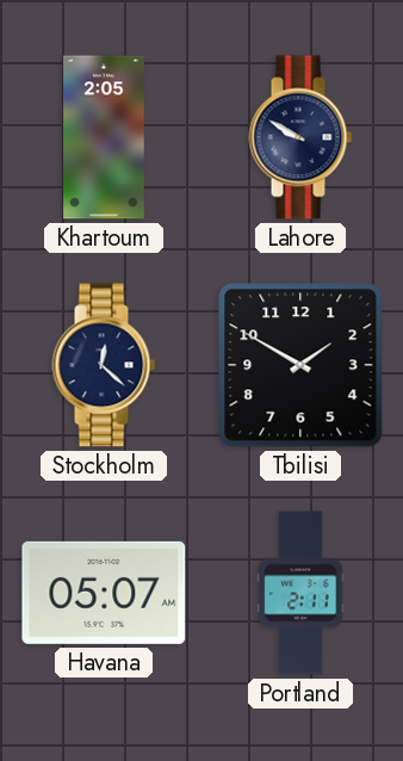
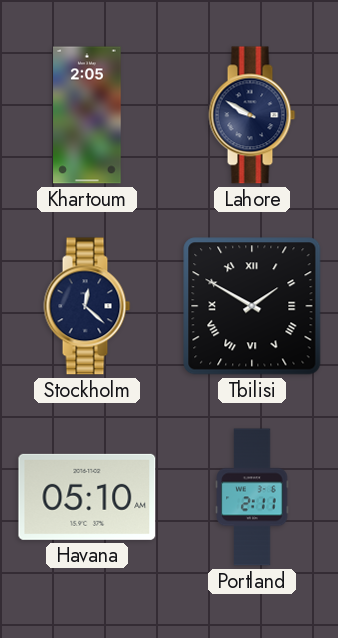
Tbilisi numerals: Arabic -> Roman
Havana: 05:07 -> 05:10
